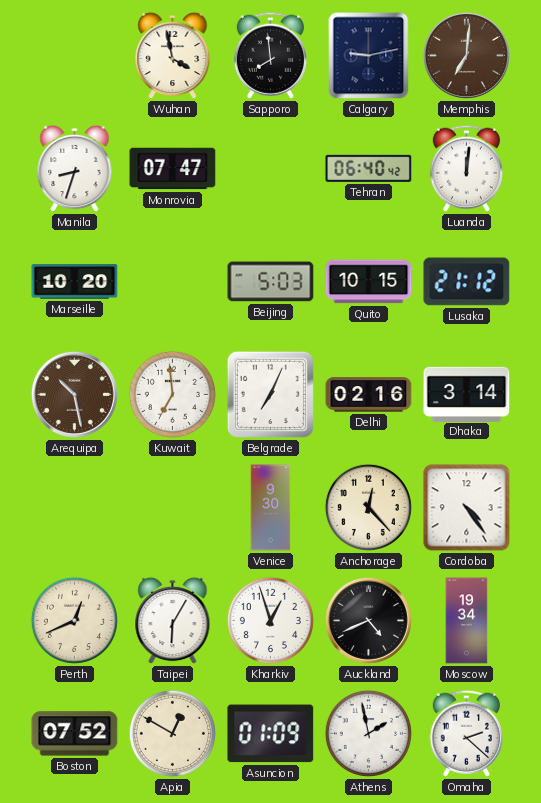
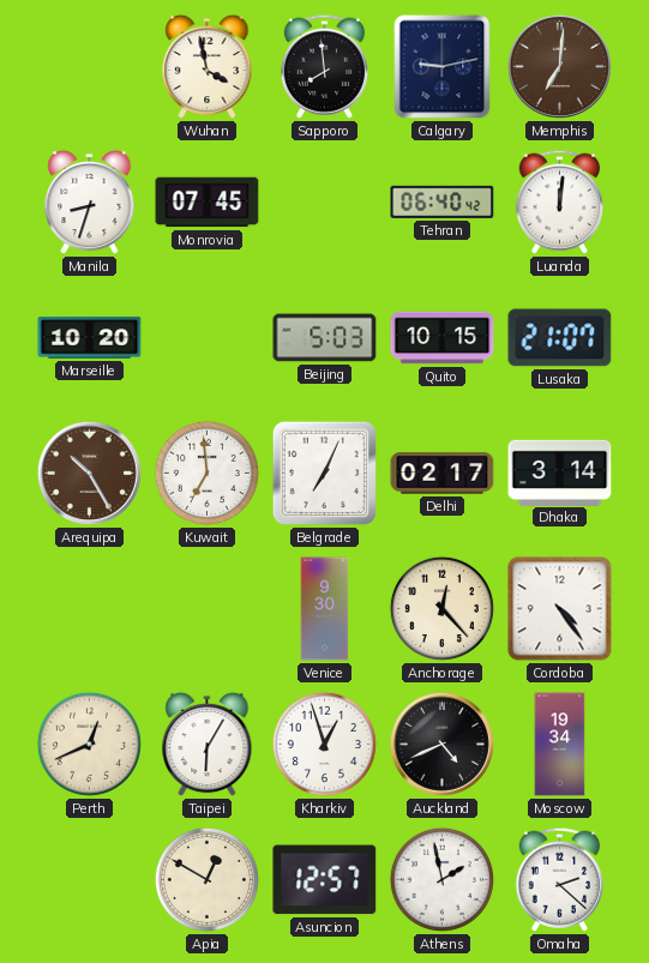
Monrovia: 07:47 -> 07:45
Lusaka: 21:12 -> 21:07
Arequipa: 10:28 -> 10:25
Delhi: 02:16 -> 02:17
Boston: 07:52 -> none
Asuncion: 01:09 -> 12:57
